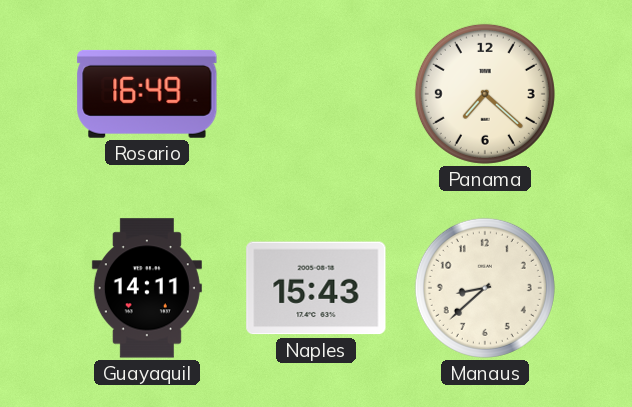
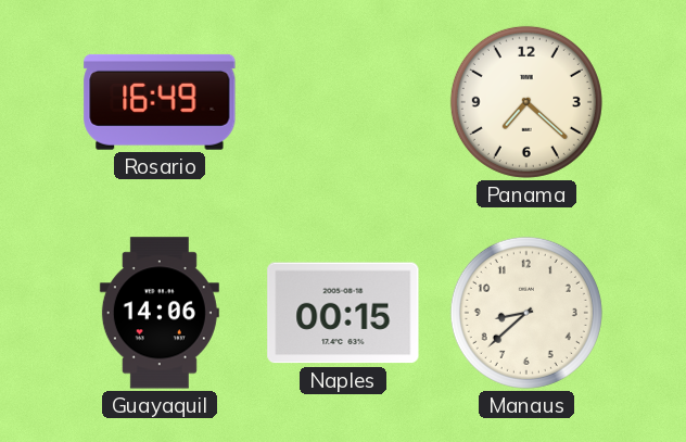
Guayaquil: 14:11 -> 14:06
Naples: 15:43 -> 00:15
